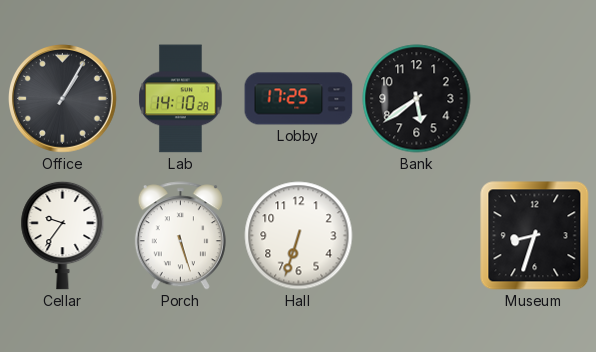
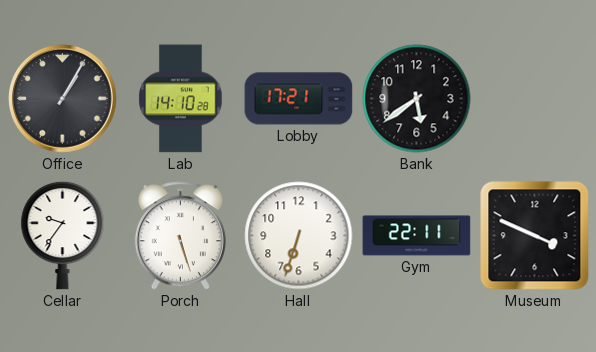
Lobby: 17:25 -> 17:21
Gym: none -> 22:11
Museum: 8:33 -> 3:49
